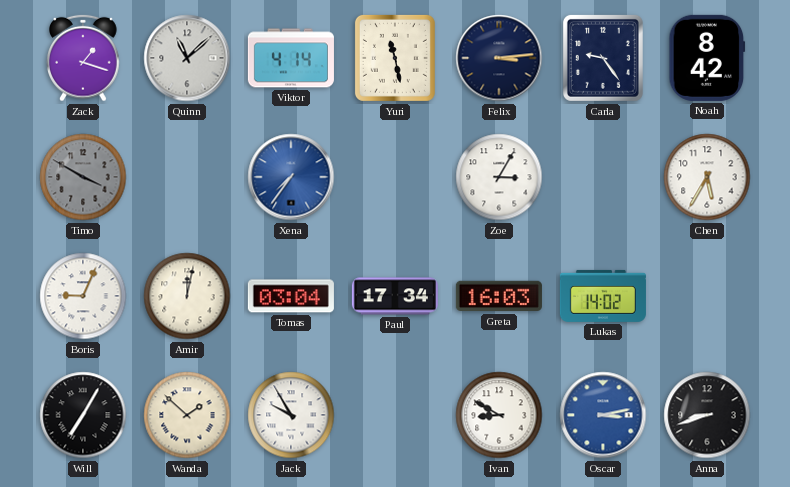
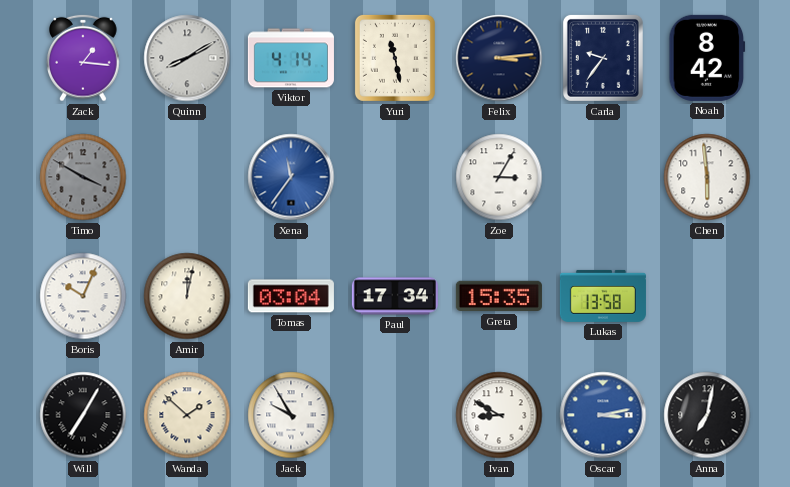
Zack: 1:18 -> 1:16
Quinn: 11:08 -> 8:10
Carla: 9:24 -> 9:36
Xena: 7:36 -> 11:36
Chen: 5:35 -> 5:59
Boris: 9:04 -> 10:04
Greta: 16:03 -> 15:35
Lukas: 14:02 -> 13:58
Anna: 8:42 -> 7:02
